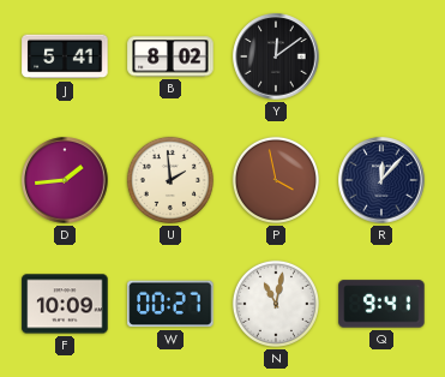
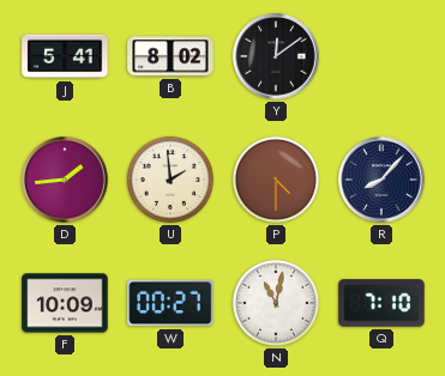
P: 3:58 -> 4:30
R: 12:07 -> 8:07
Q: 9:41 -> 7:10
